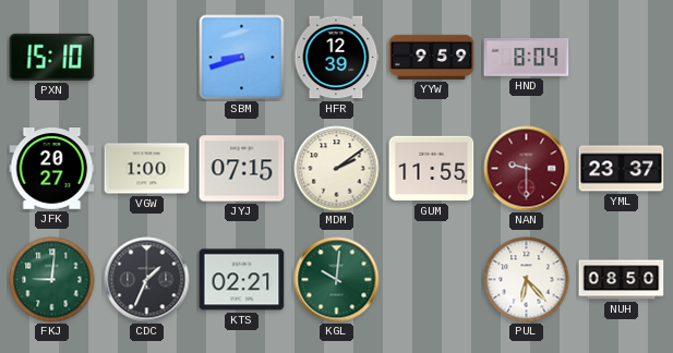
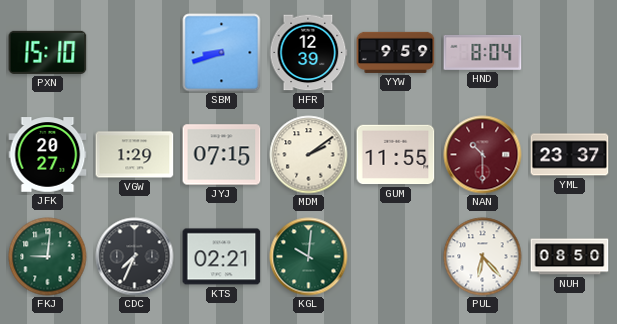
VGW: 1:00 -> 1:29
NAN: 9:30 -> 10:30
CDC: 1:34 -> 7:34
